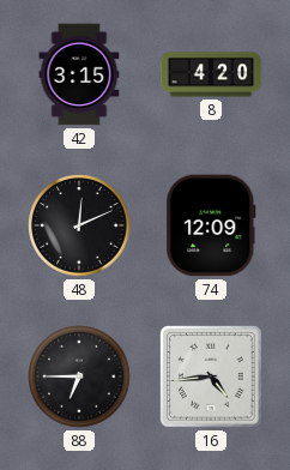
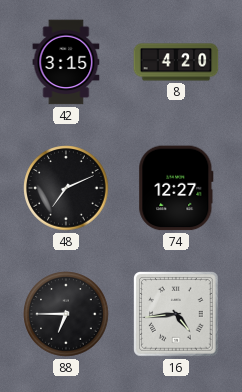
48: 12:11 -> 7:11
74: 12:09 -> 12:27
